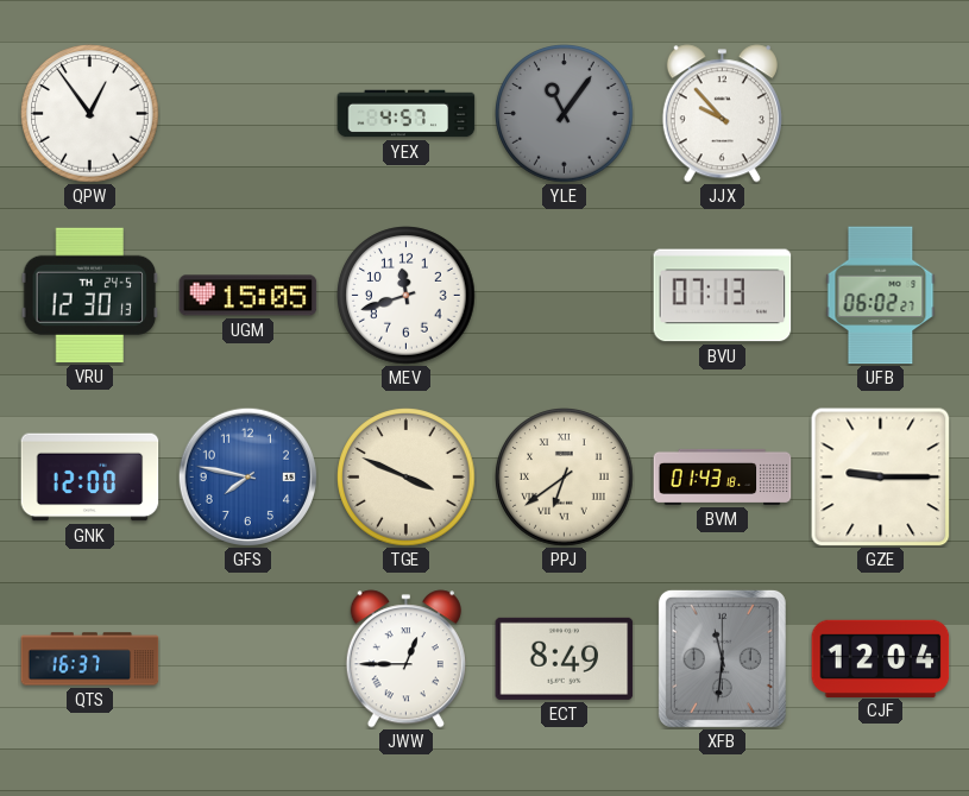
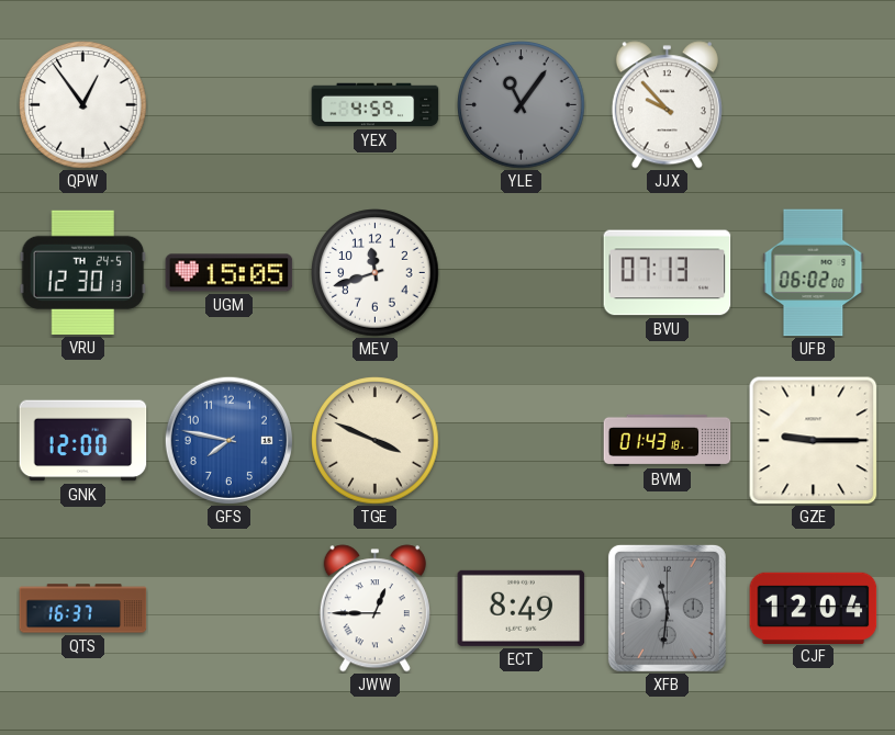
YEX: 4:57 -> 4:59
UFB: 06:02:27 -> 06:02:00
PPJ: 6:39 -> none
